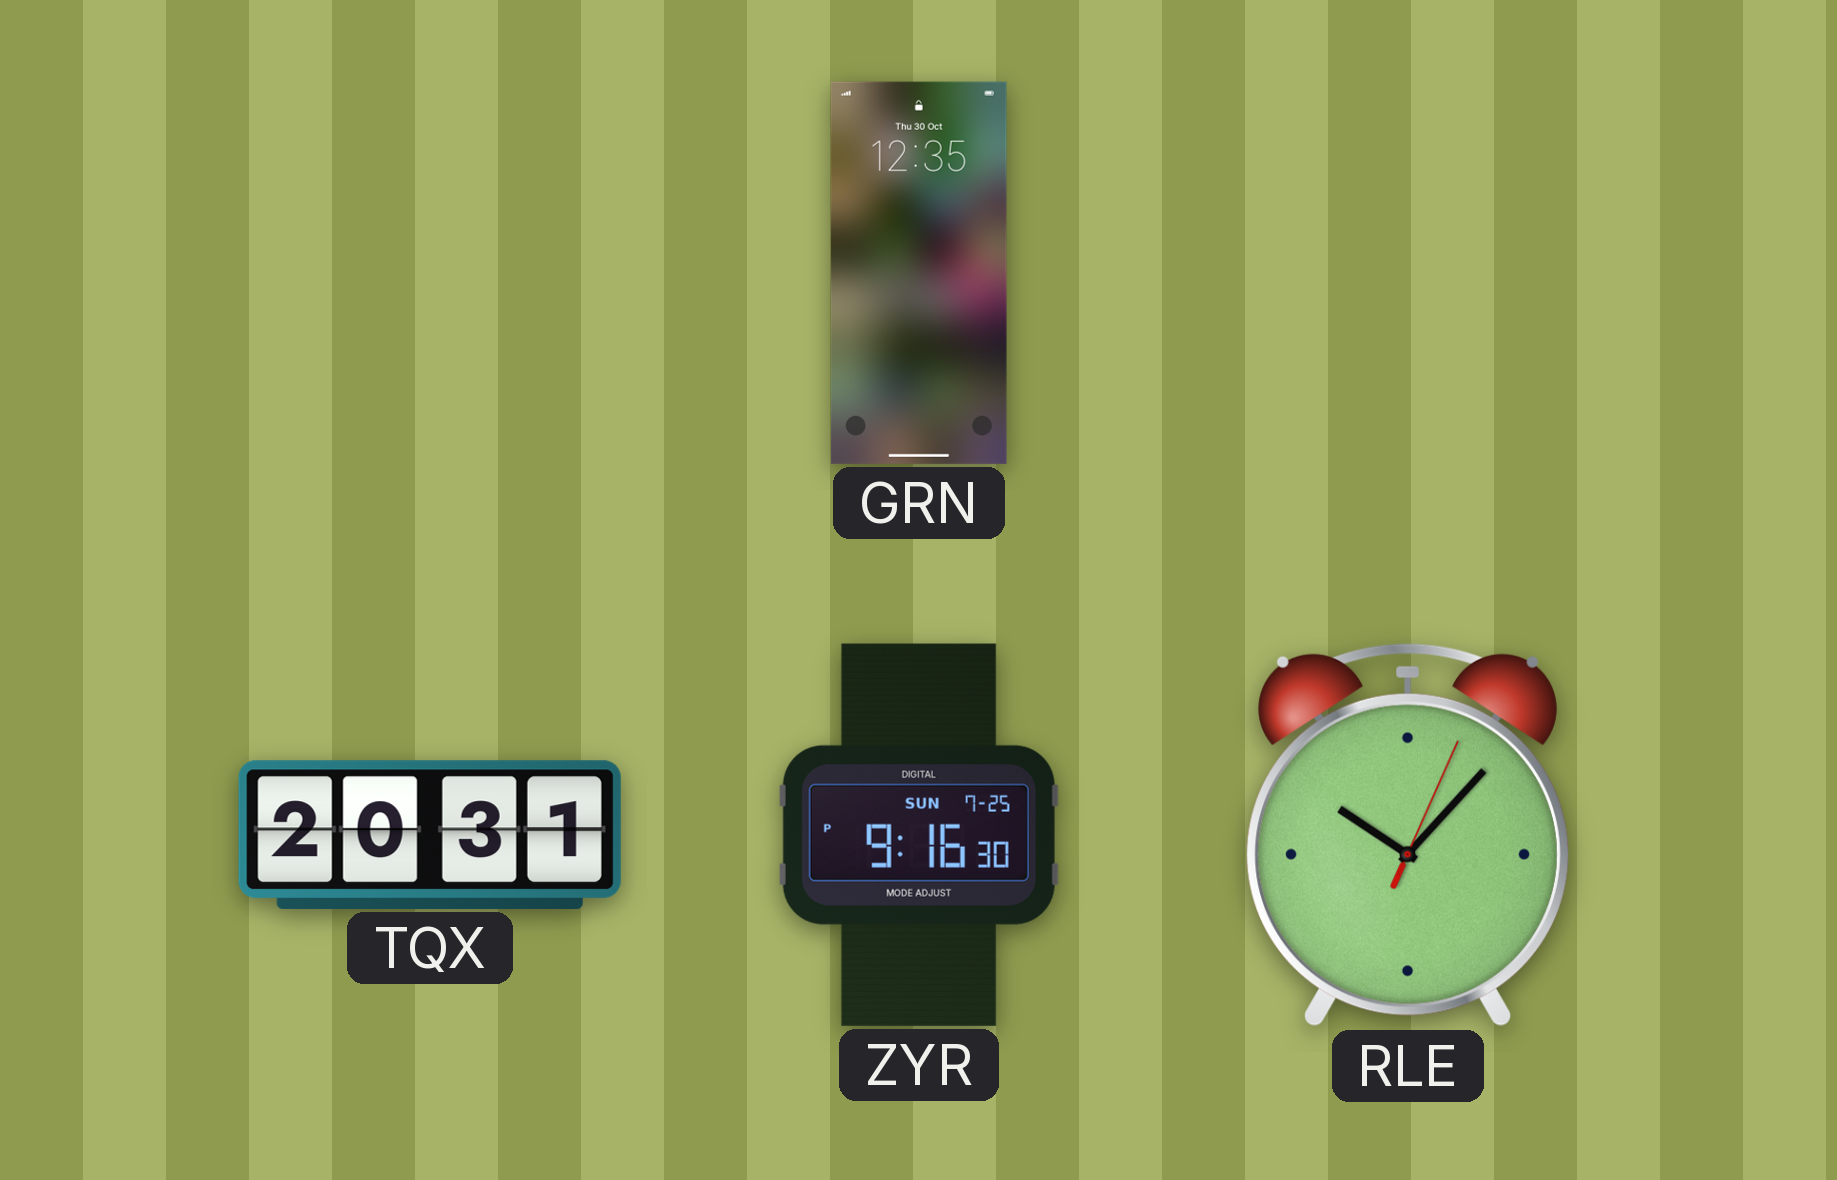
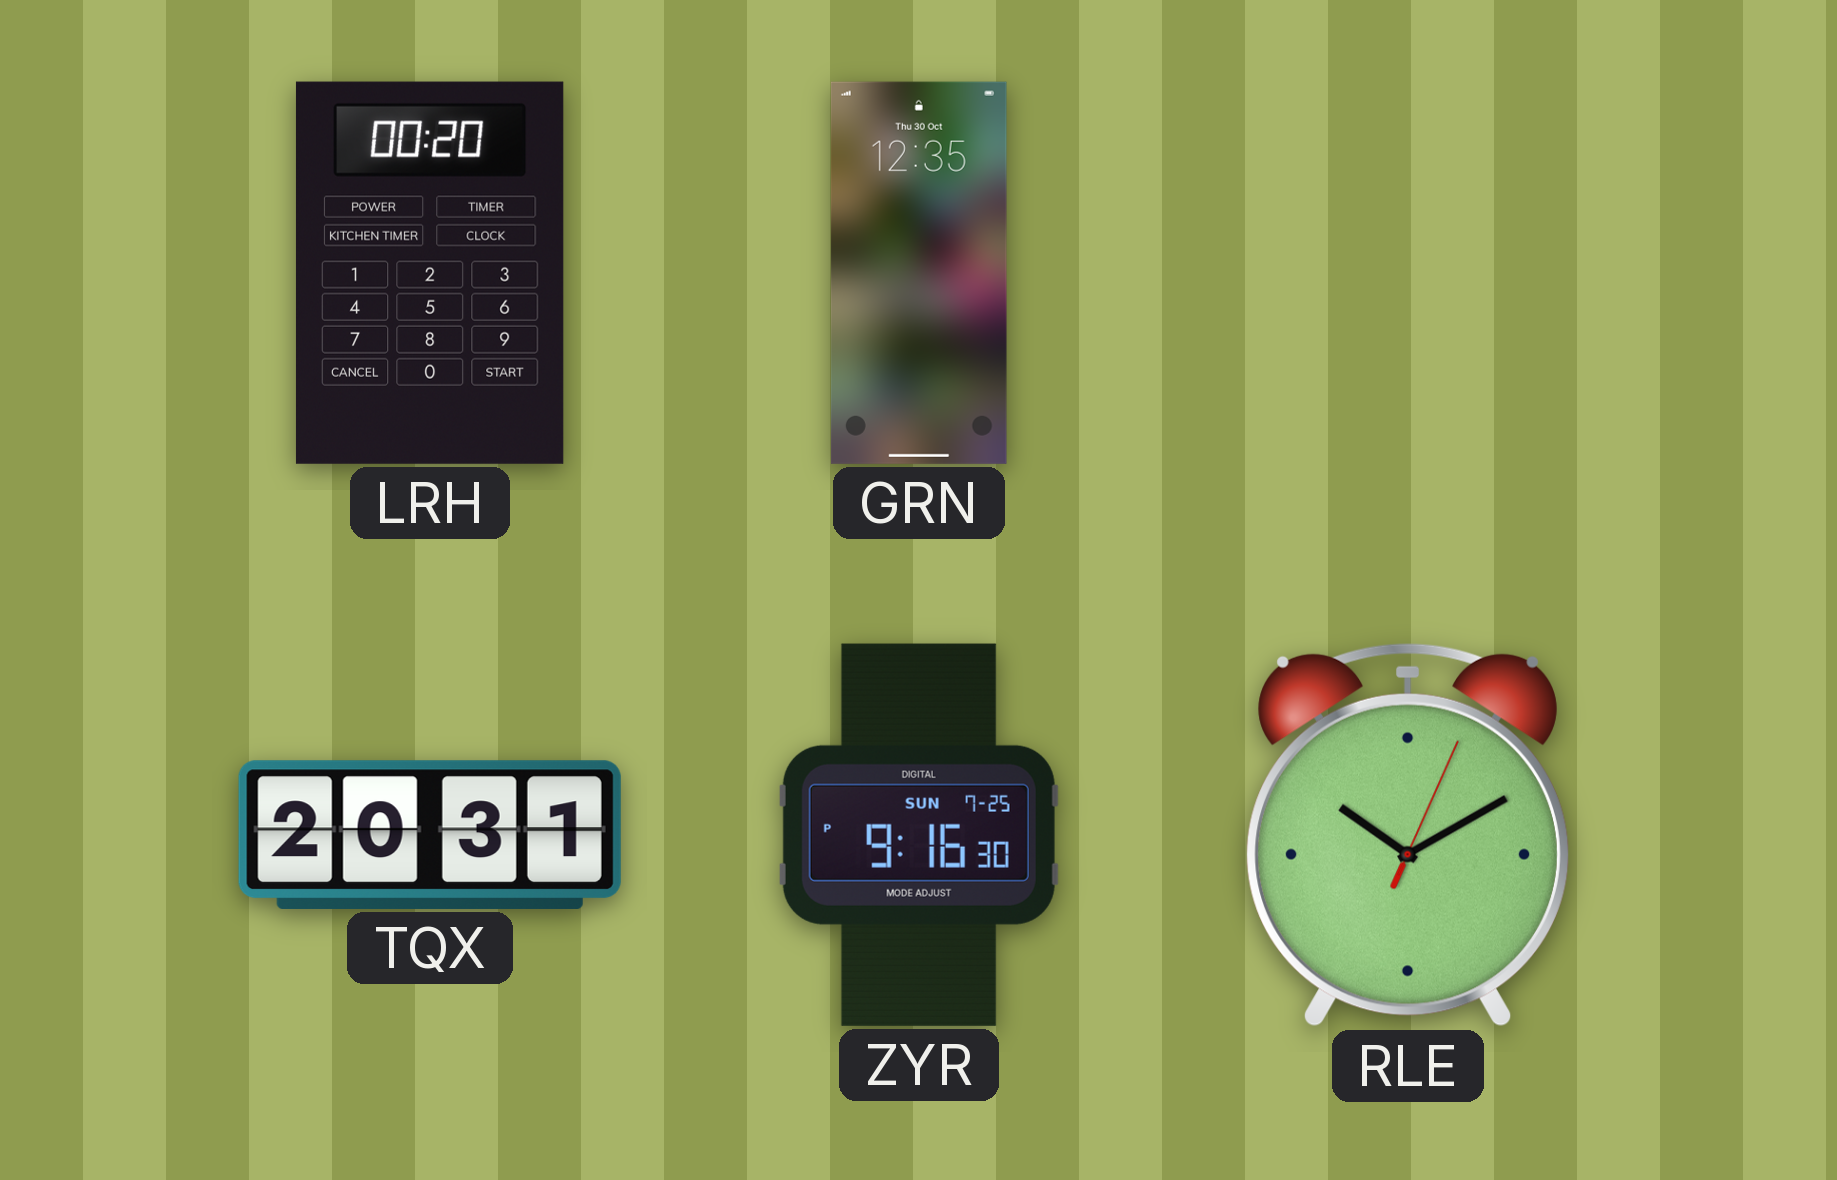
LRH: none -> 00:20
RLE: 10:07 -> 10:10
